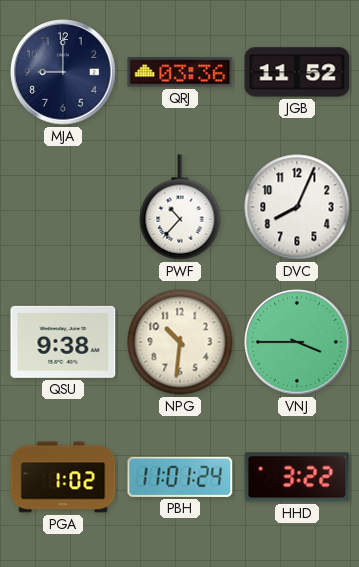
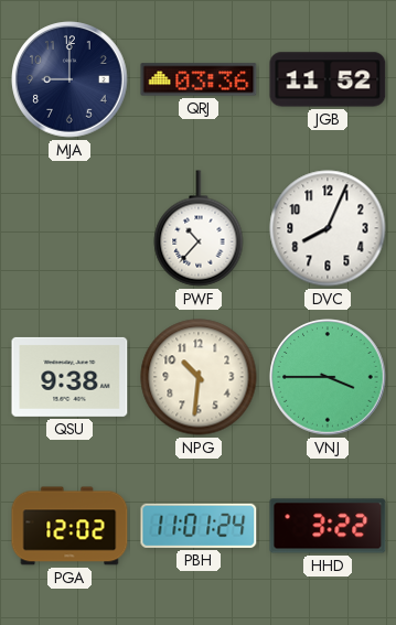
PGA: 1:02 -> 12:02
